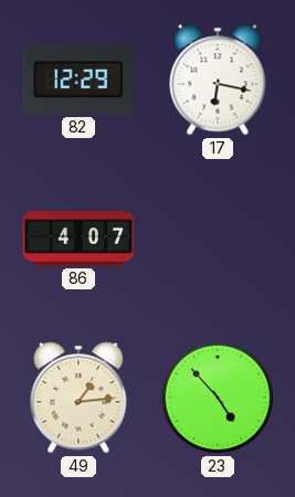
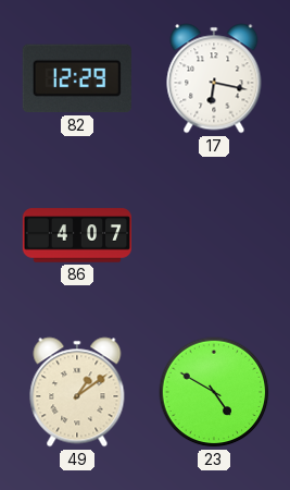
49: 1:14 -> 1:09
23: 4:53 -> 4:50
